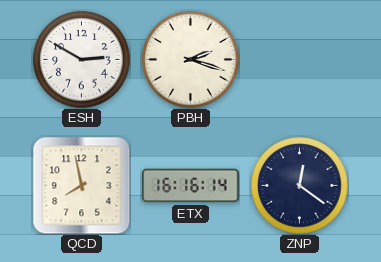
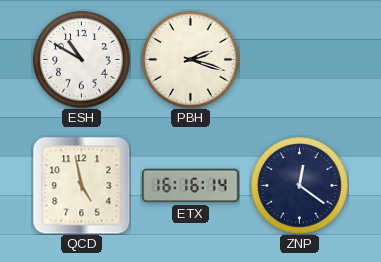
ESH: 2:50 -> 10:50
QCD: 7:58 -> 4:58
